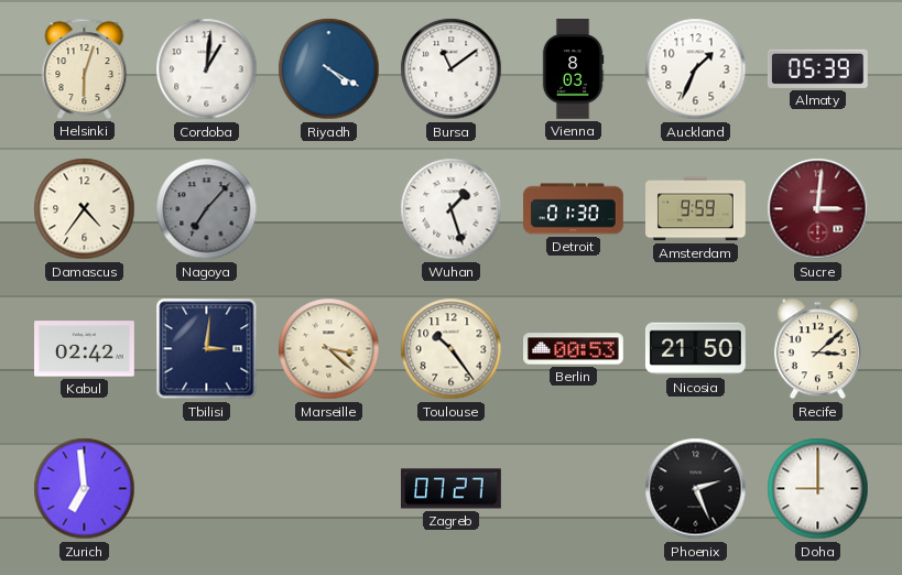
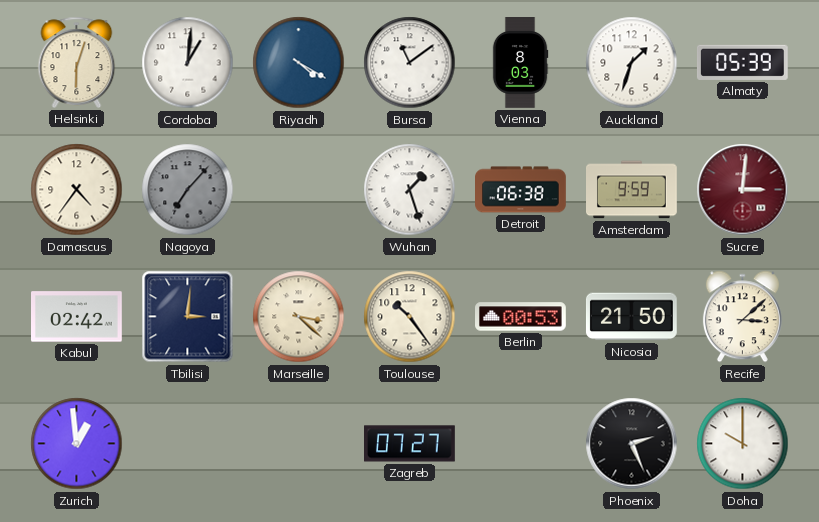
Auckland: 1:34 -> 1:33
Detroit: 01:30 -> 06:38
Zurich: 6:59 -> 12:59
Doha: 9:00 -> 10:00
